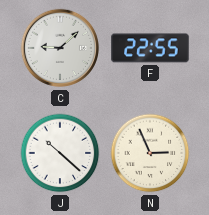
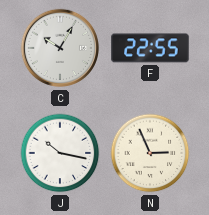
C: 9:08 -> 10:05
J: 10:22 -> 10:17
